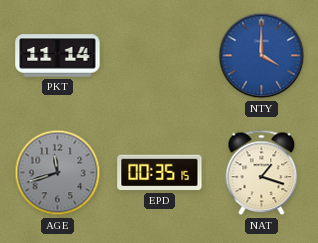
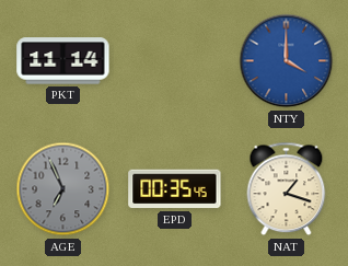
AGE: 11:42 -> 6:56
EPD: 00:35:15 -> 00:35:45
